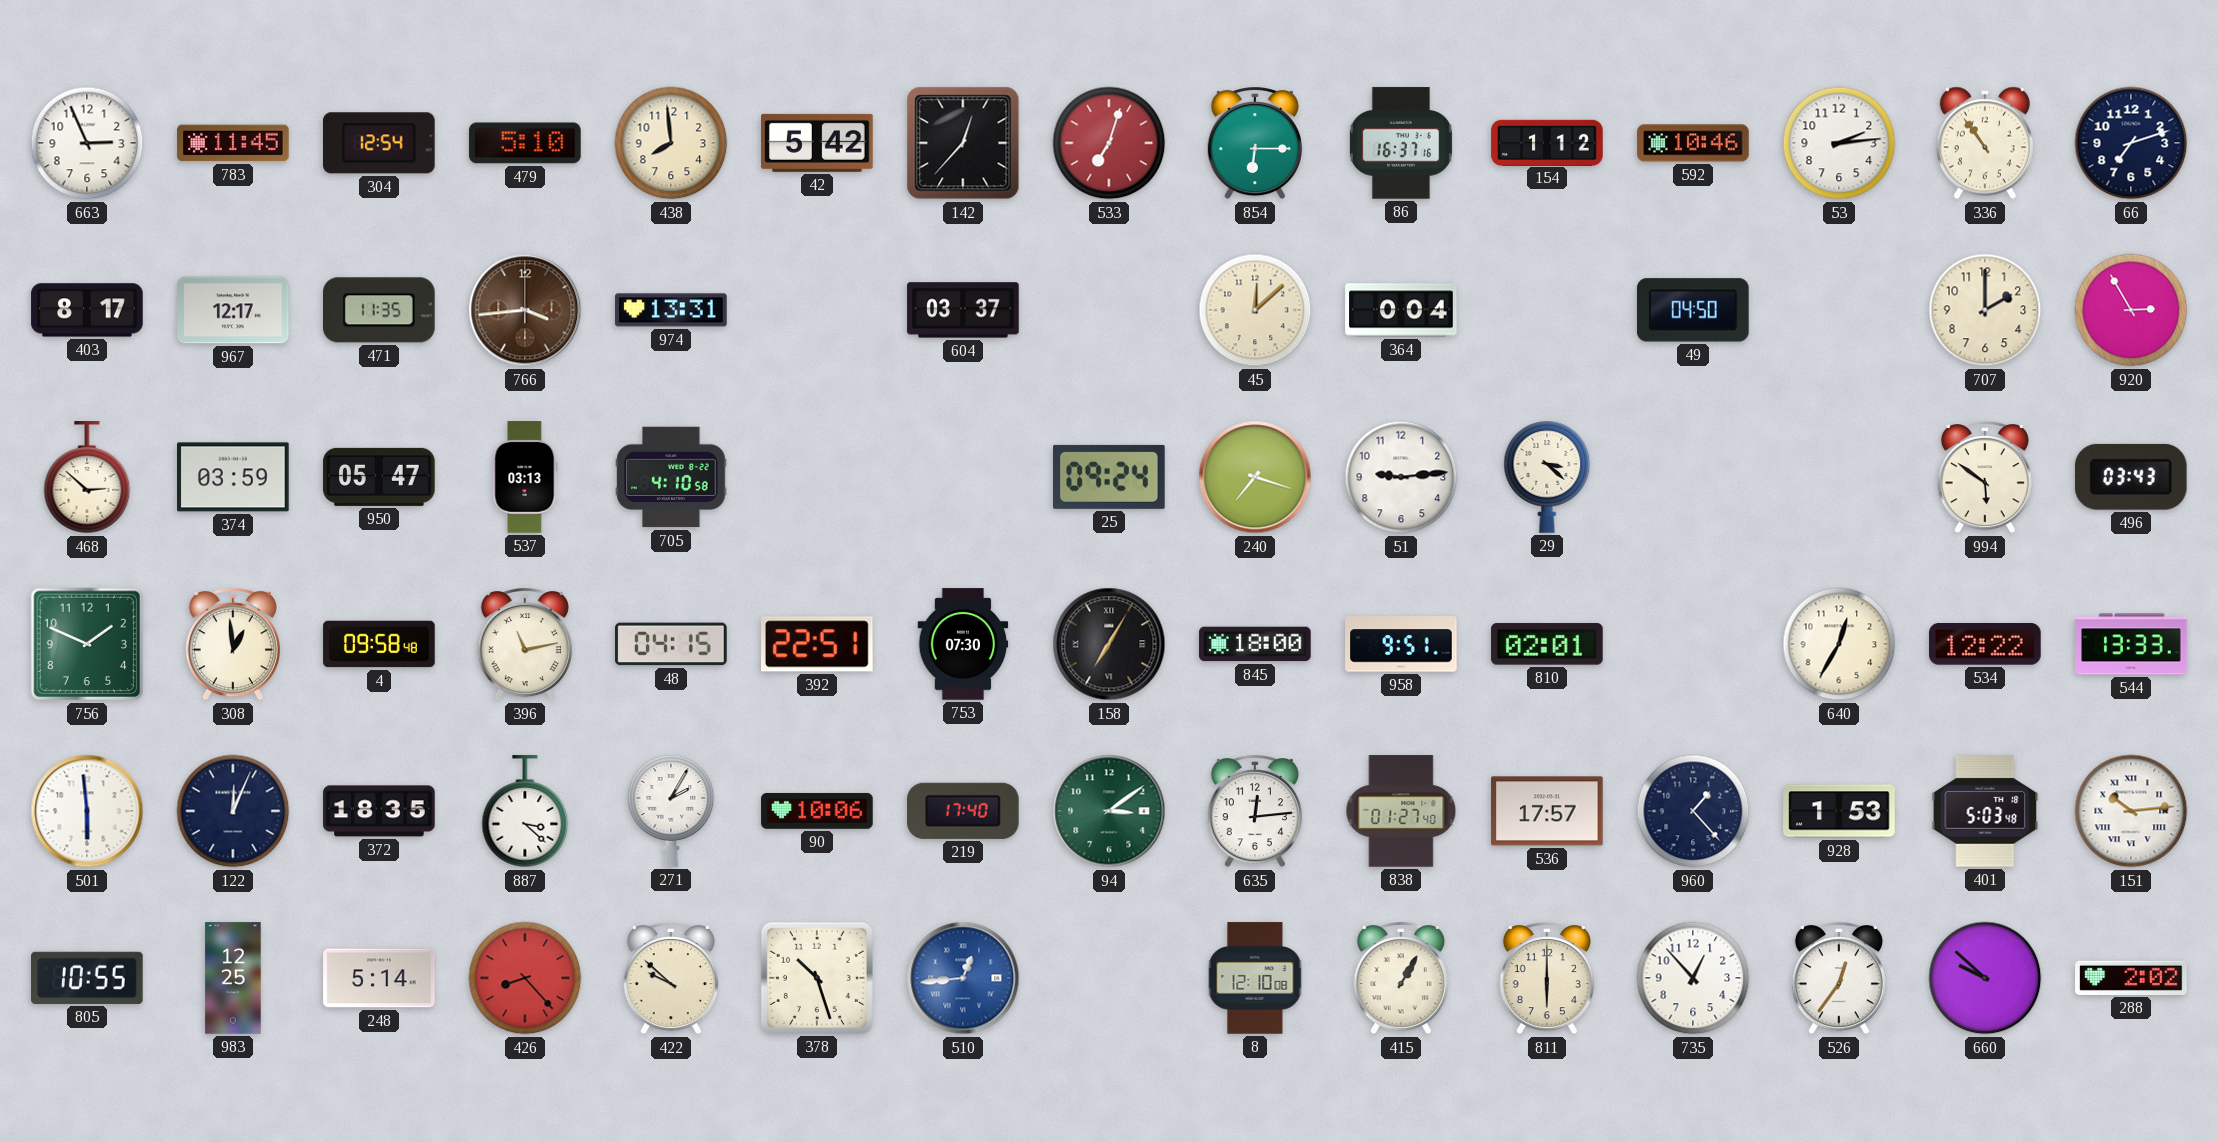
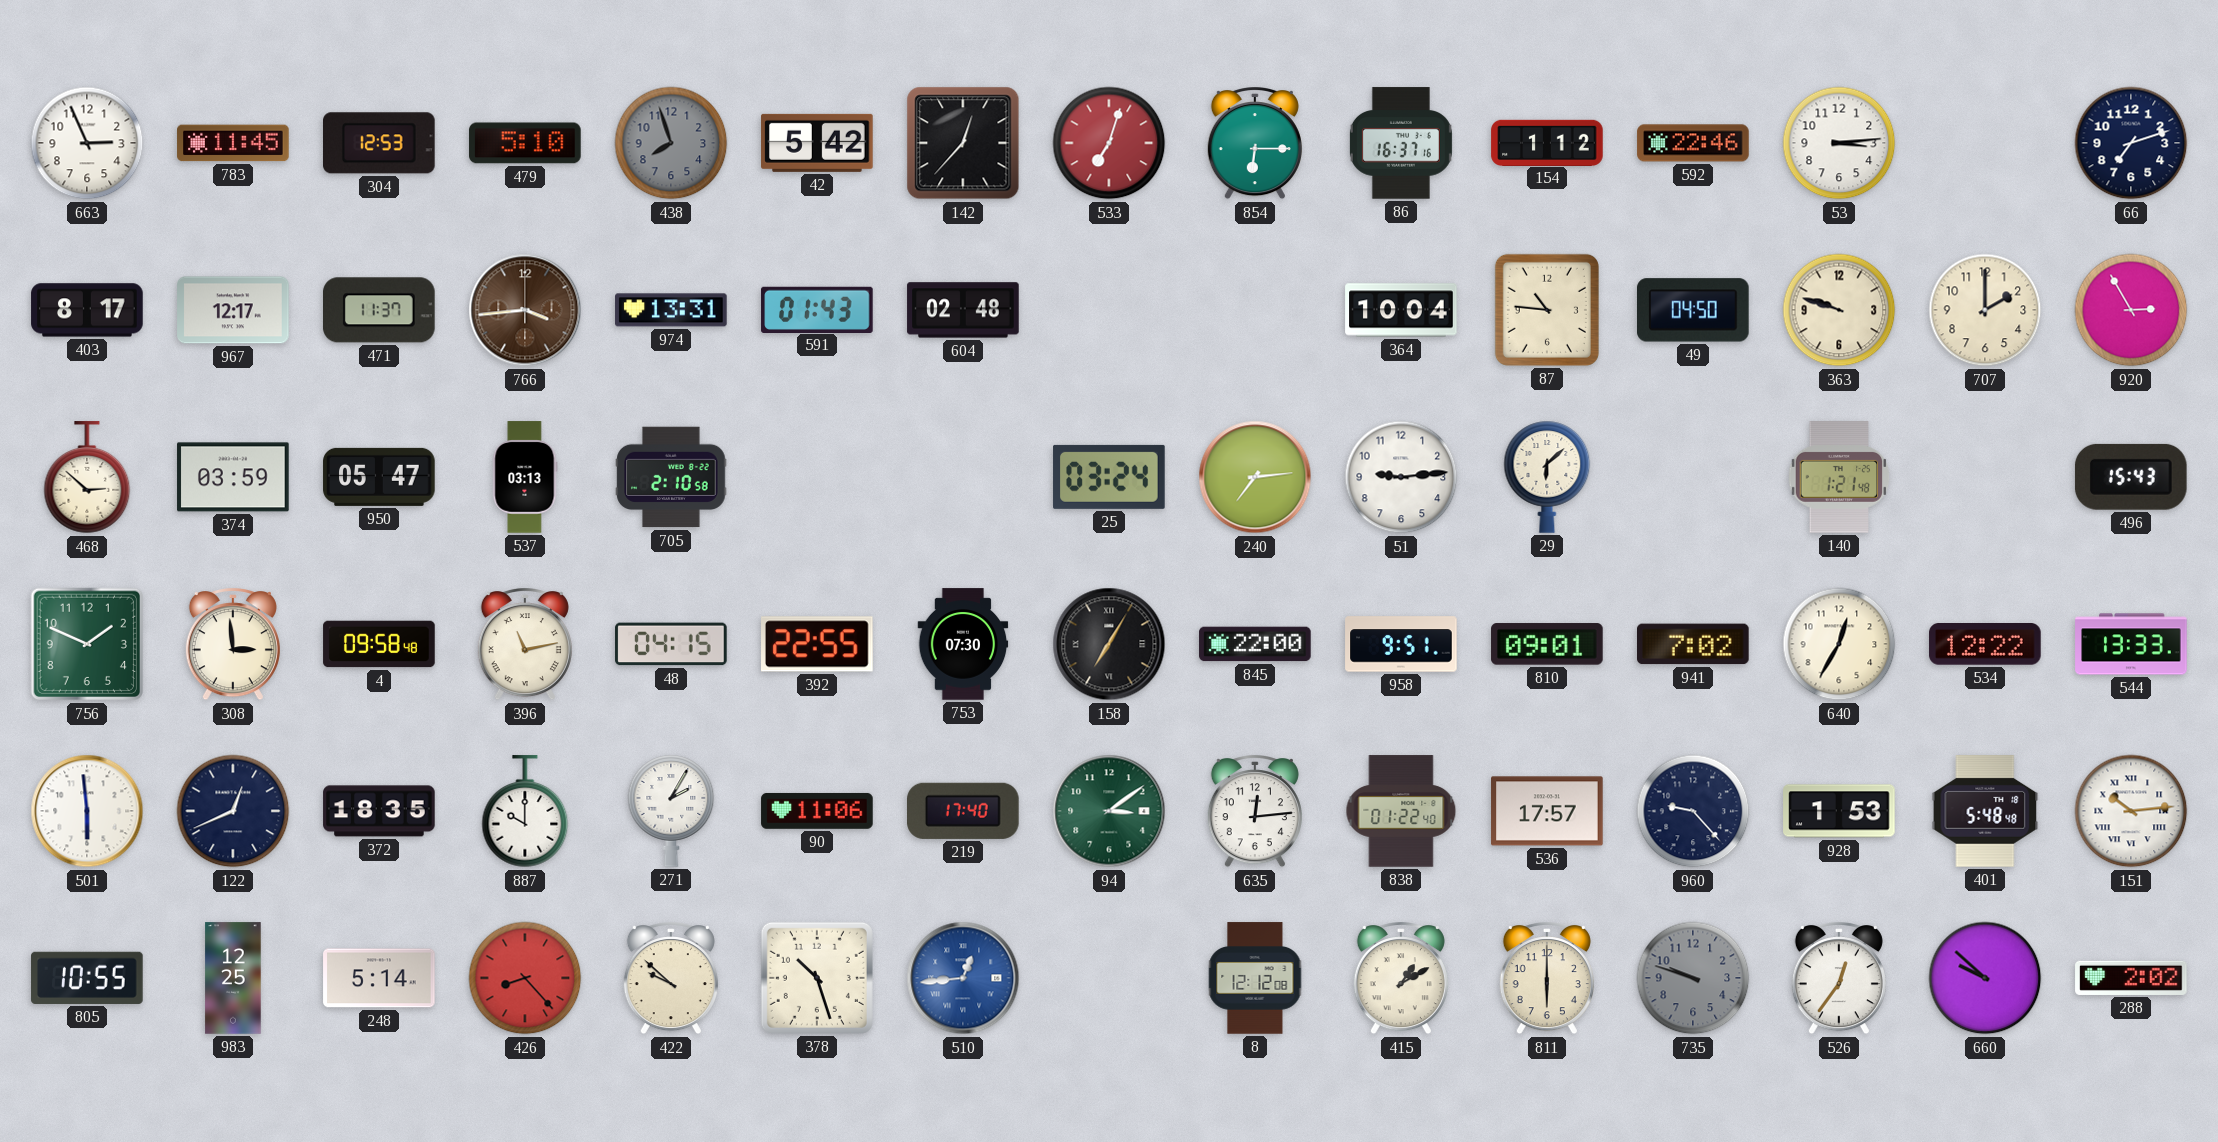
304: 12:54 -> 12:53
438: 7:59 -> 7:57
438 dial: cream -> grey
592: 10:46 -> 22:46
53: 2:14 -> 3:14
336: 10:54 -> none
471: 11:35 -> 11:37
591: none -> 01:43
604: 03:37 -> 02:48
45: 12:08 -> none
364: 0:04 -> 10:04
87: none -> 10:46
363: none -> 9:48
705: 4:10 -> 2:10
25: 09:24 -> 03:24
240: 7:18 -> 7:14
29: 3:22 -> 6:08
140: none -> 1:21
994: 5:51 -> none
496: 03:43 -> 15:43
308: 12:59 -> 2:59
392: 22:51 -> 22:55
845: 18:00 -> 22:00
810: 02:01 -> 09:01
941: none -> 7:02
122: 12:04 -> 12:41
887: 3:22 -> 10:00
90: 10:06 -> 11:06
838: 01:27 -> 01:22
960: 1:23 -> 9:23
401: 5:03 -> 5:48
8: 12:10 -> 12:12
415: 1:05 -> 1:10
735: 12:53 -> 9:48
735 dial: white -> grey
